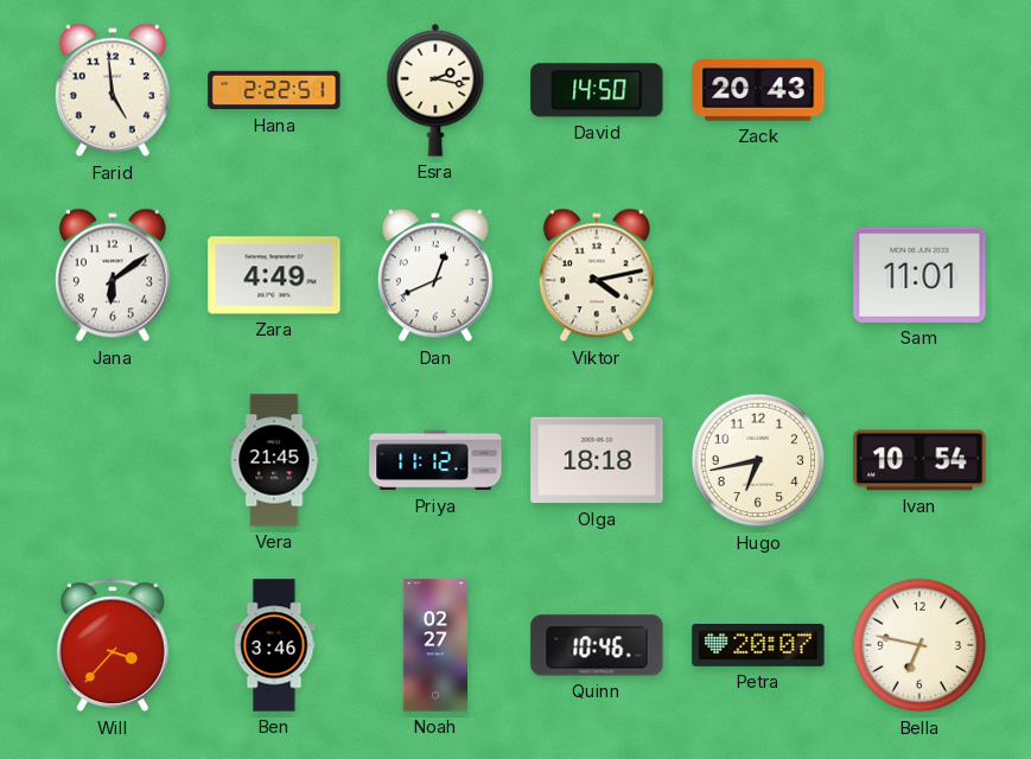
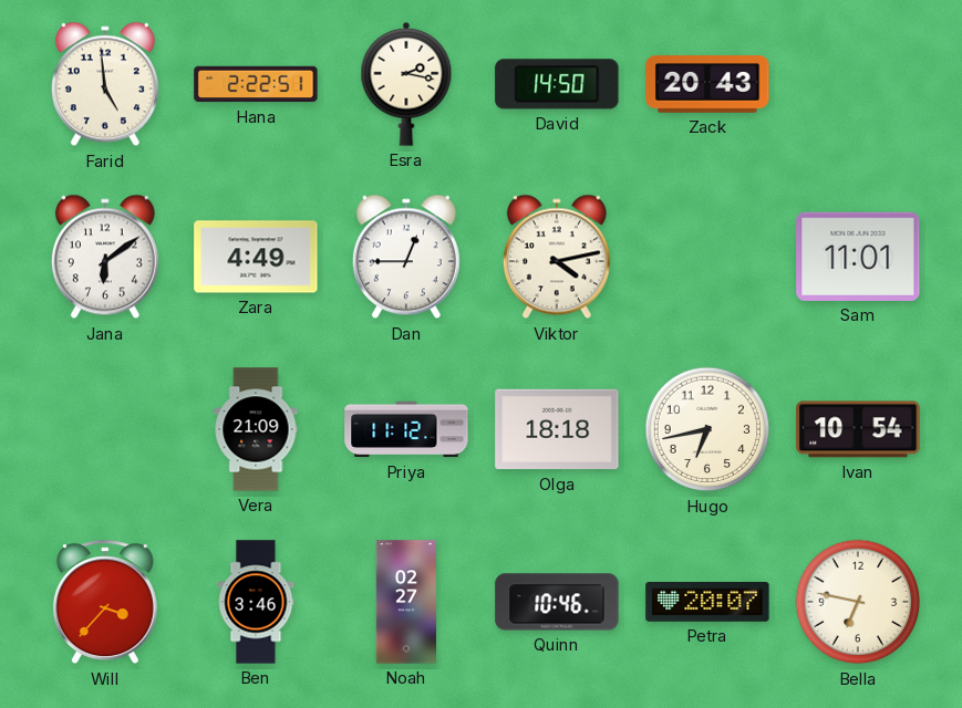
Dan: 12:41 -> 12:45
Vera: 21:45 -> 21:09
